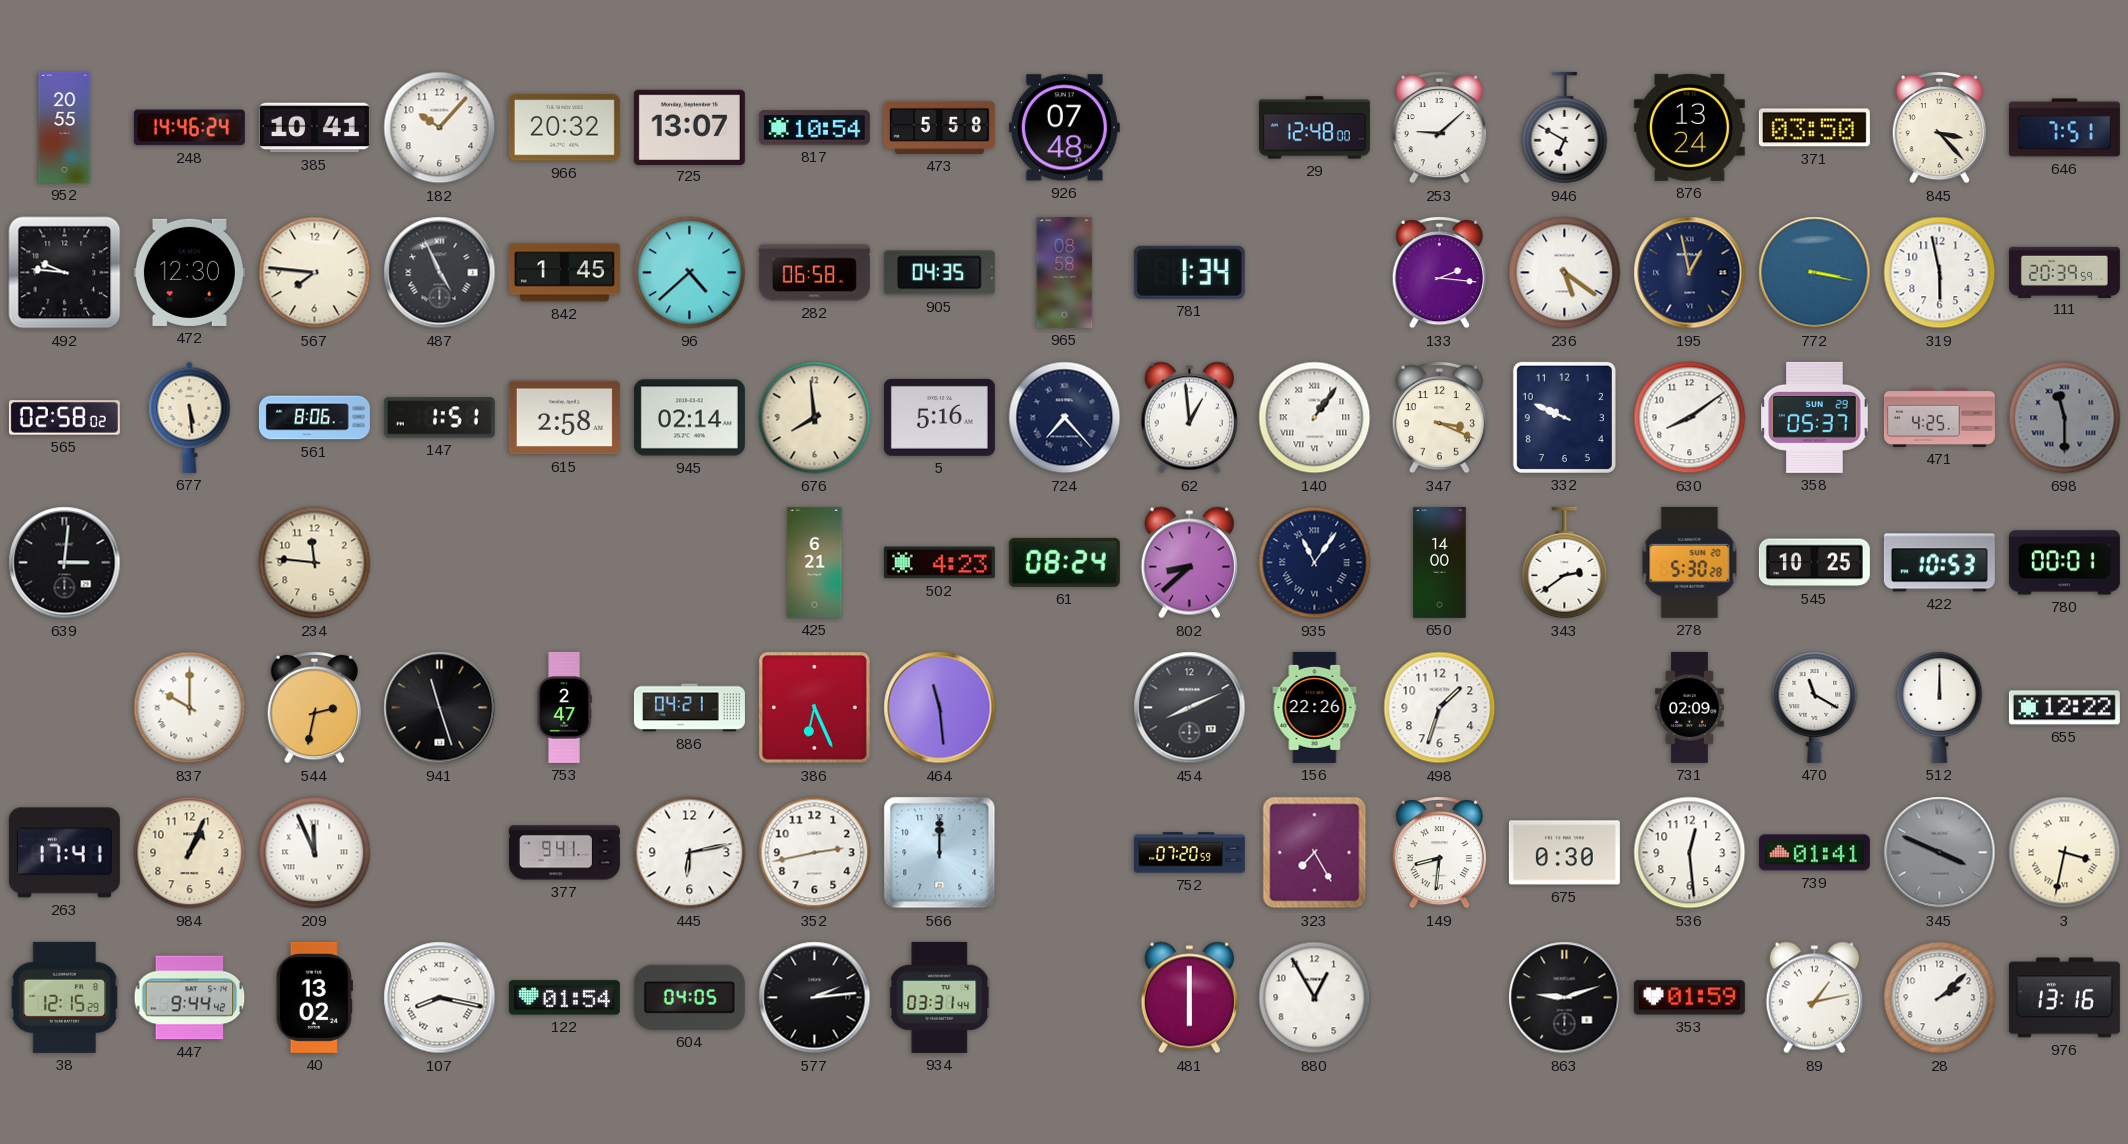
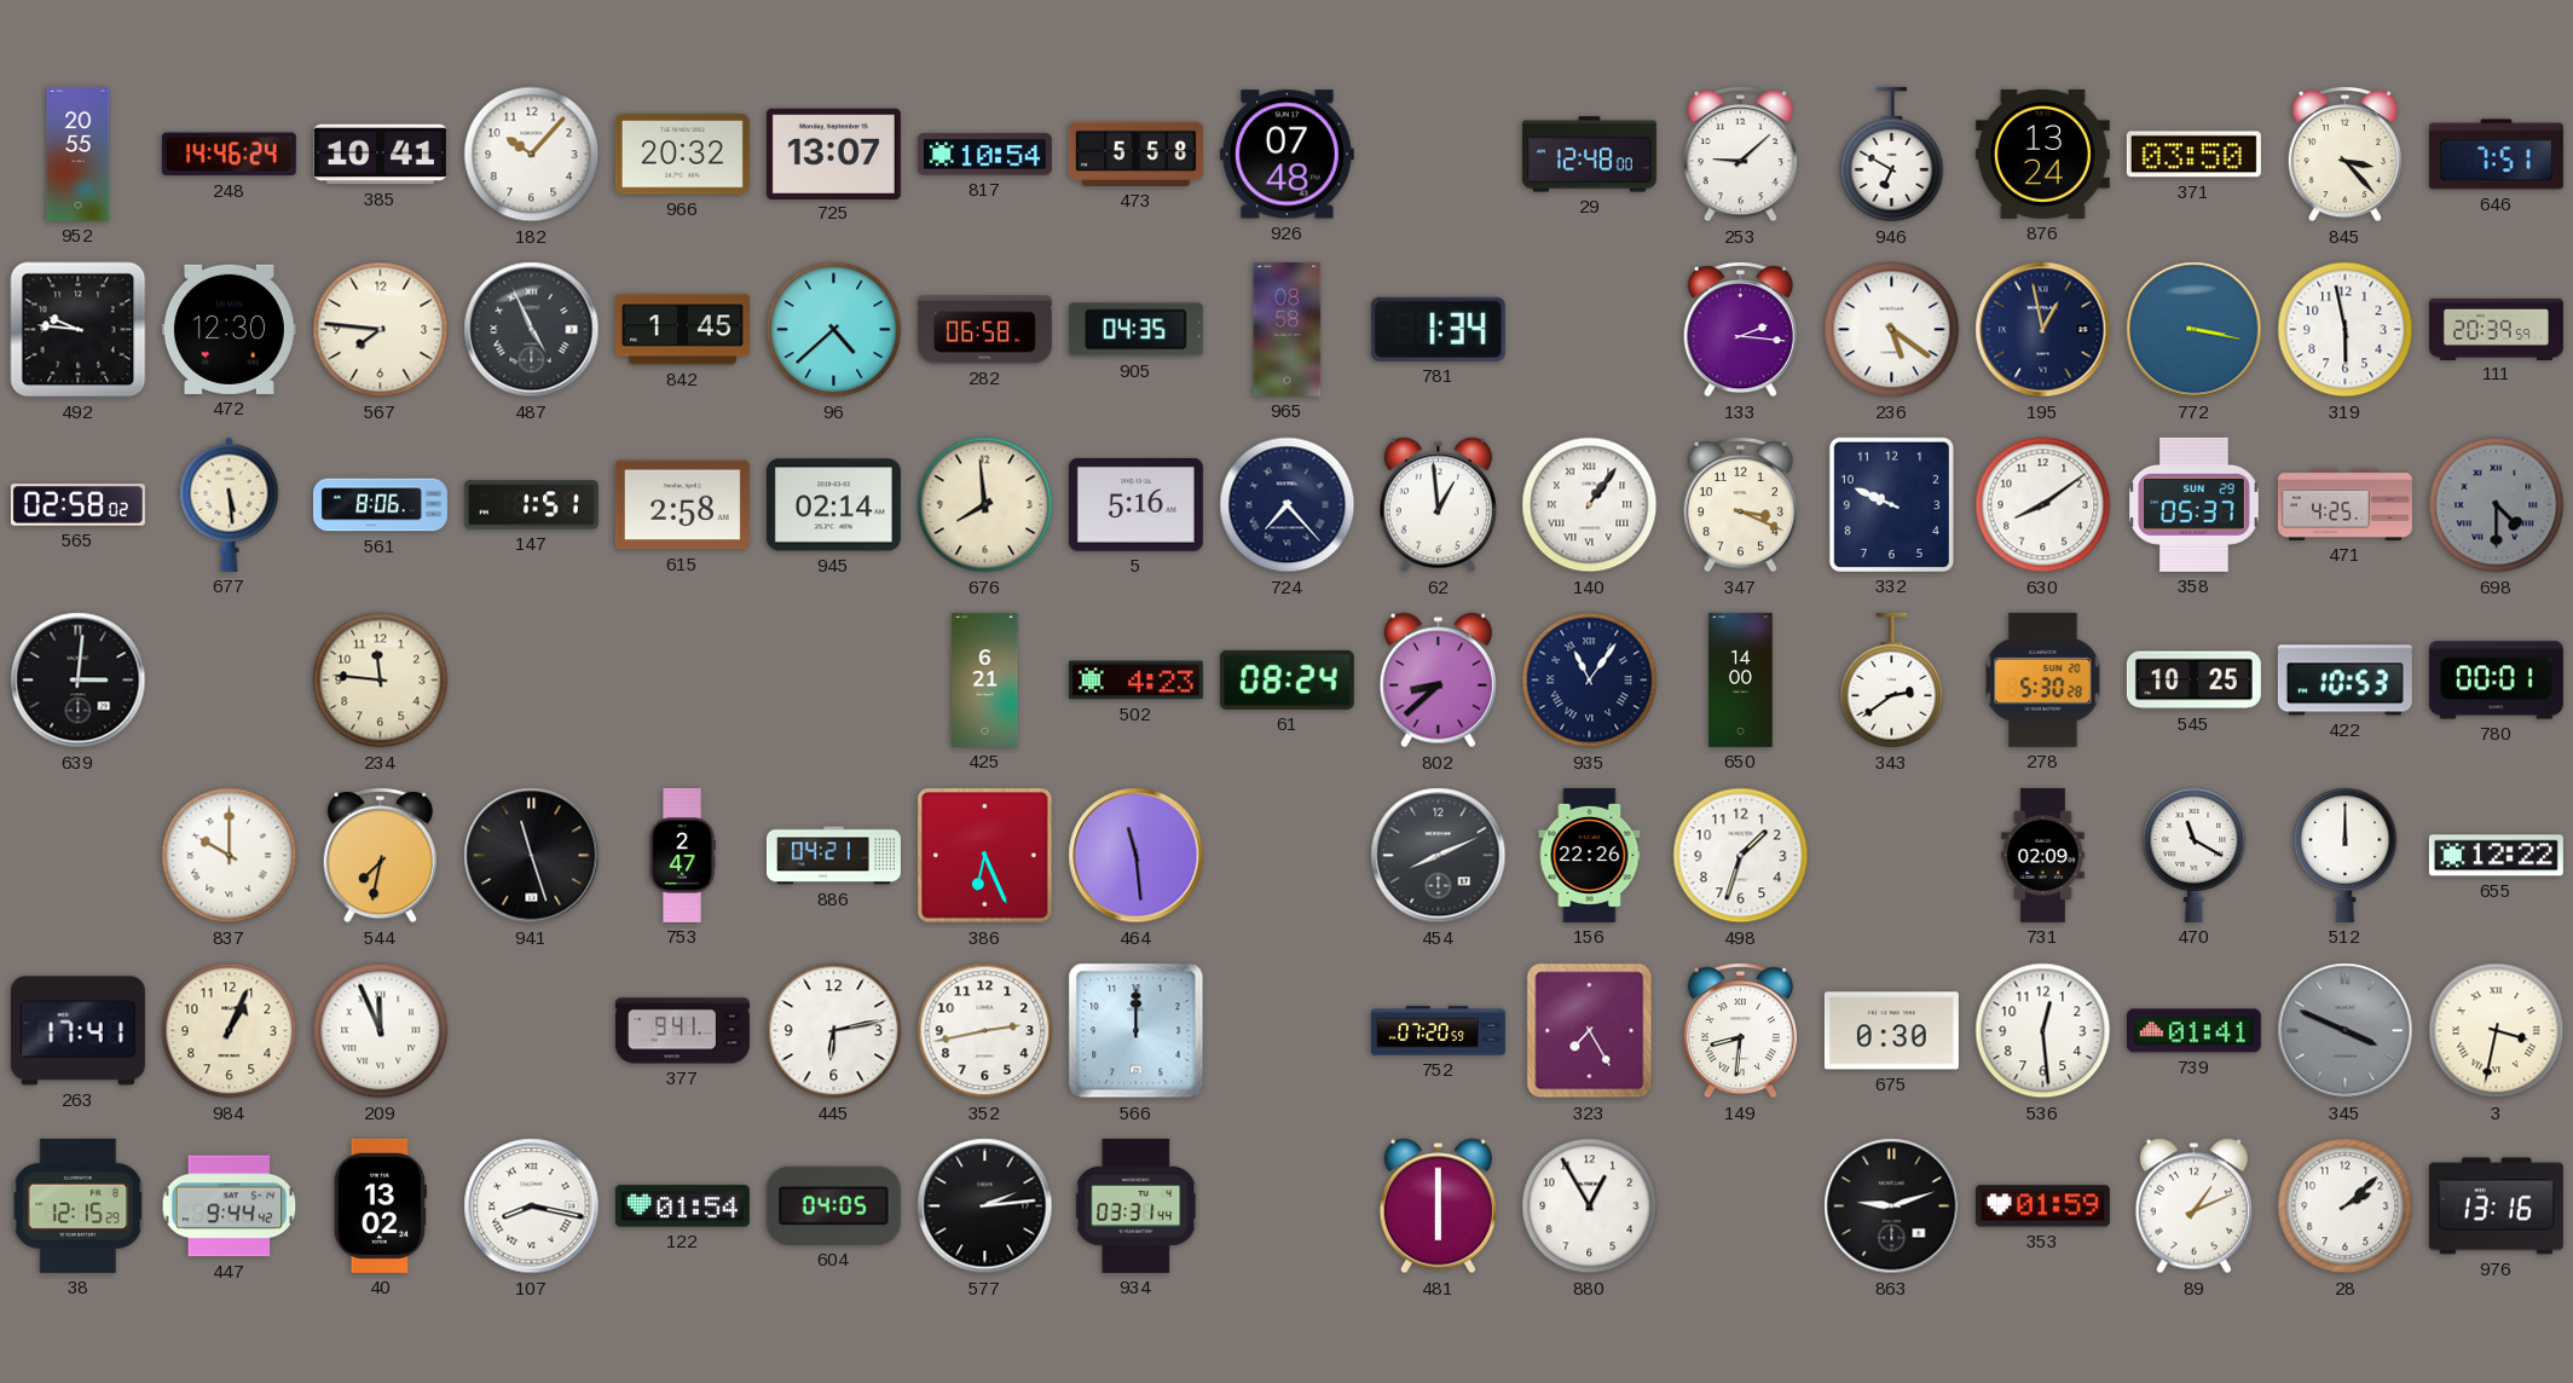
698: 11:30 -> 4:30
544: 2:32 -> 7:32
89: 1:13 -> 1:11
